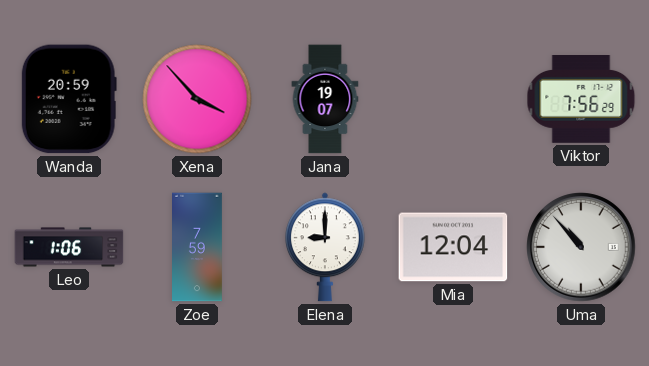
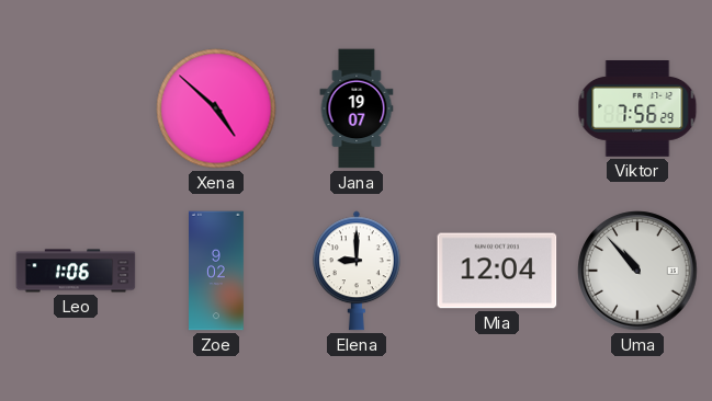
Wanda: 20:59 -> none
Xena: 3:53 -> 4:52
Zoe: 7:59 -> 9:02
